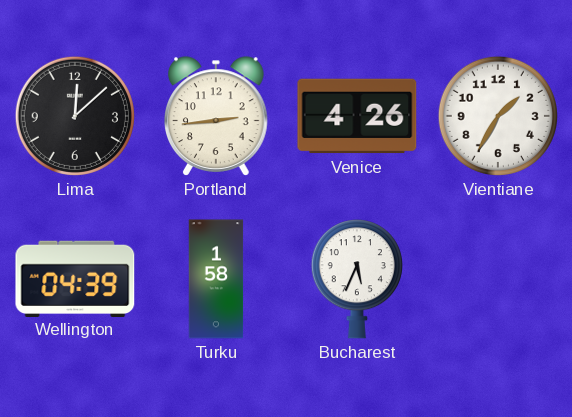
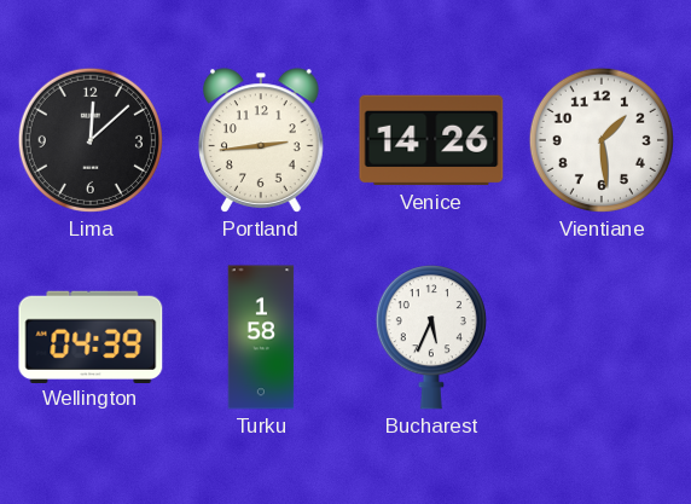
Venice: 4:26 -> 14:26
Vientiane: 1:35 -> 1:29
